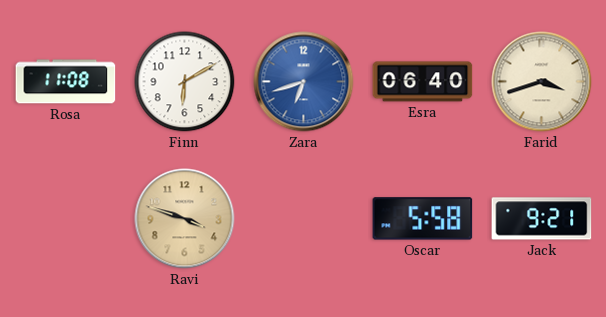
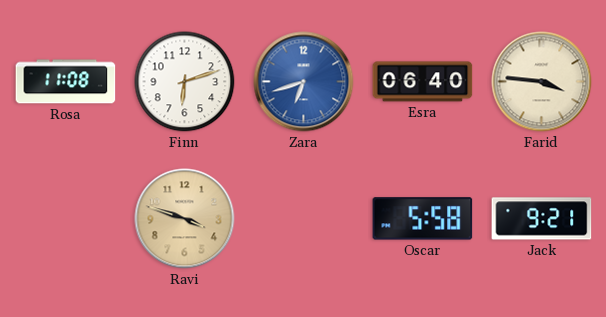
Finn: 6:10 -> 6:12
Farid: 3:42 -> 3:46
